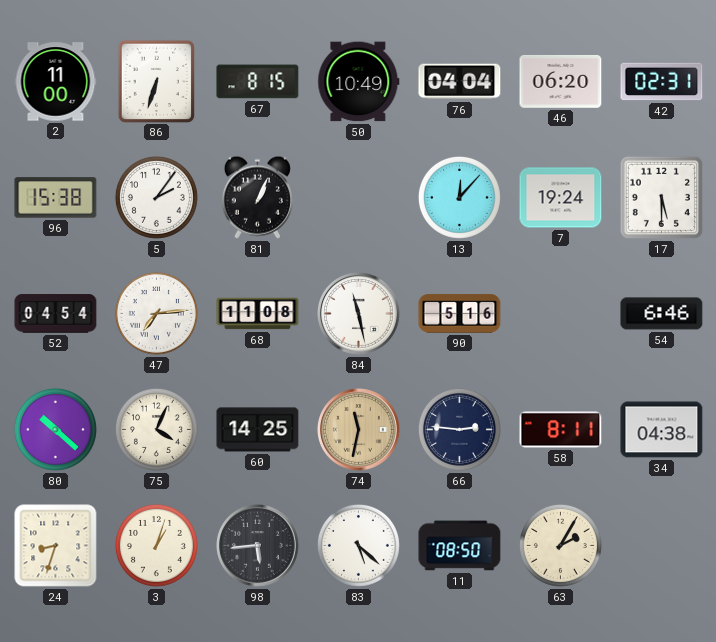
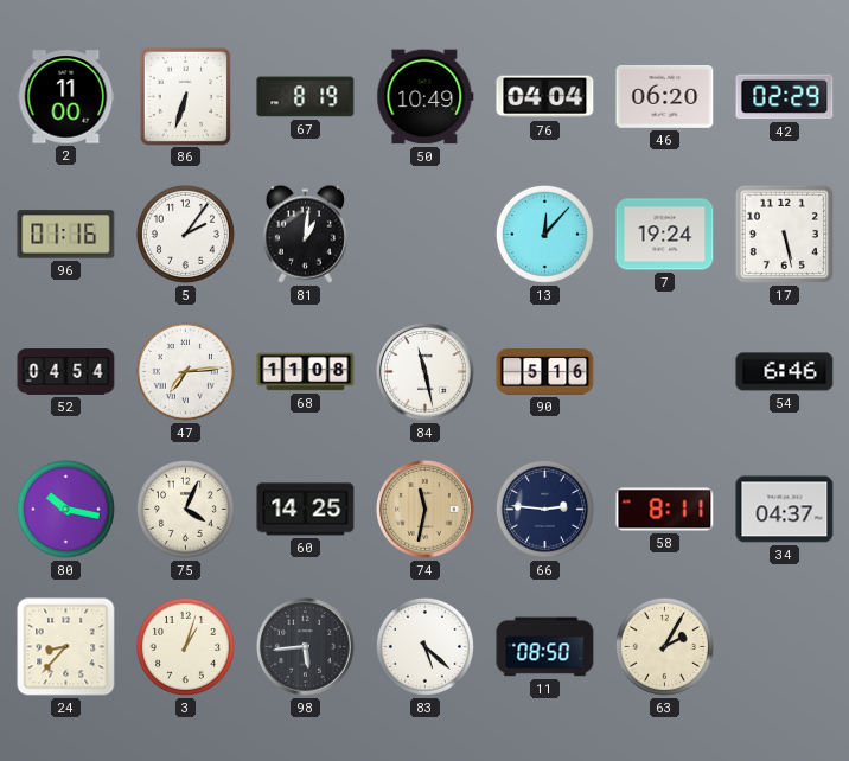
67: 8:15 -> 8:19
42: 02:31 -> 02:29
96: 15:38 -> 01:16
81: 1:04 -> 1:01
17: 5:30 -> 5:28
80: 10:22 -> 10:17
34: 04:38 -> 04:37
24: 8:33 -> 8:37
